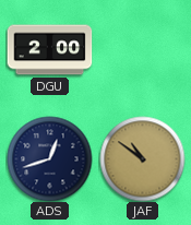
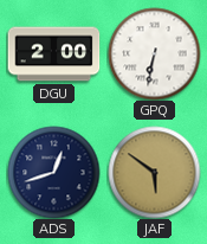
GPQ: none -> 6:32
JAF: 10:51 -> 5:51
